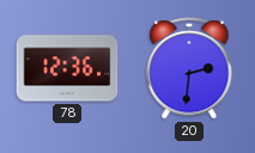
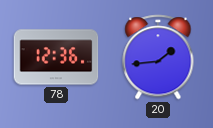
20: 2:31 -> 1:44
